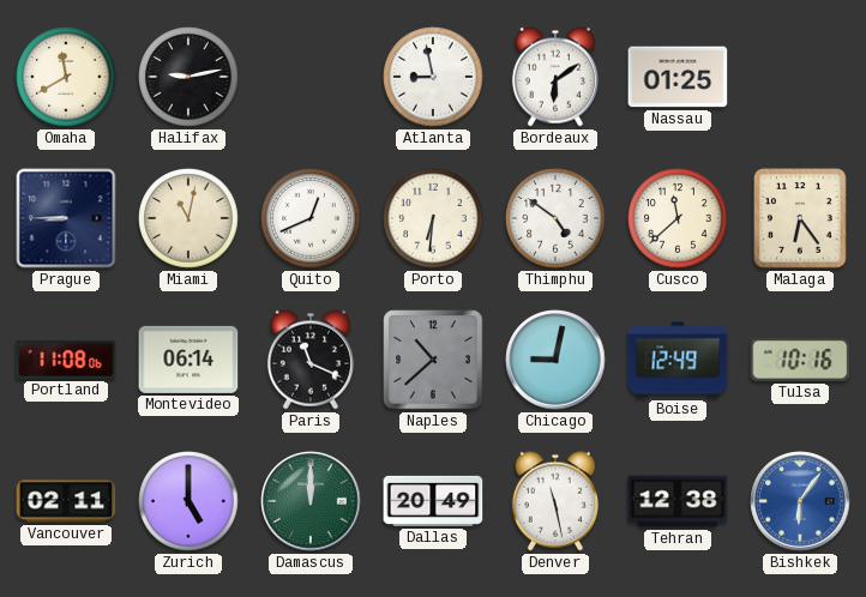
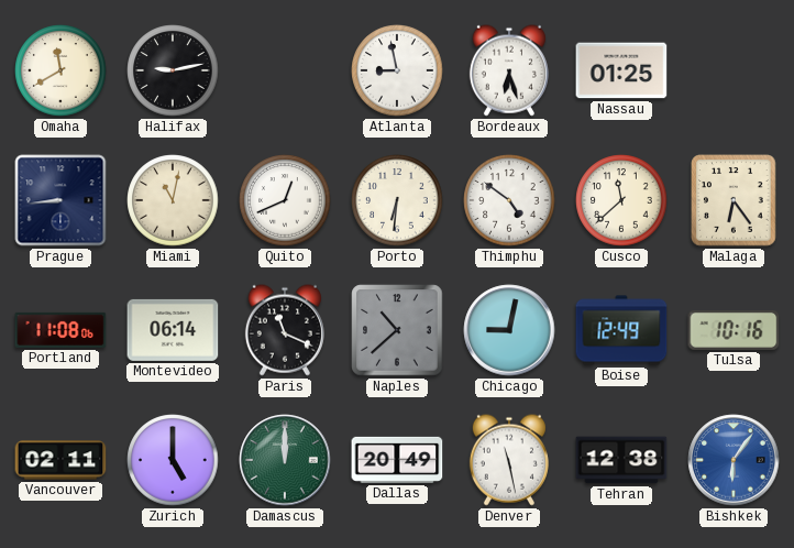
Bordeaux: 6:09 -> 6:27
Prague: 8:45 -> 8:44
